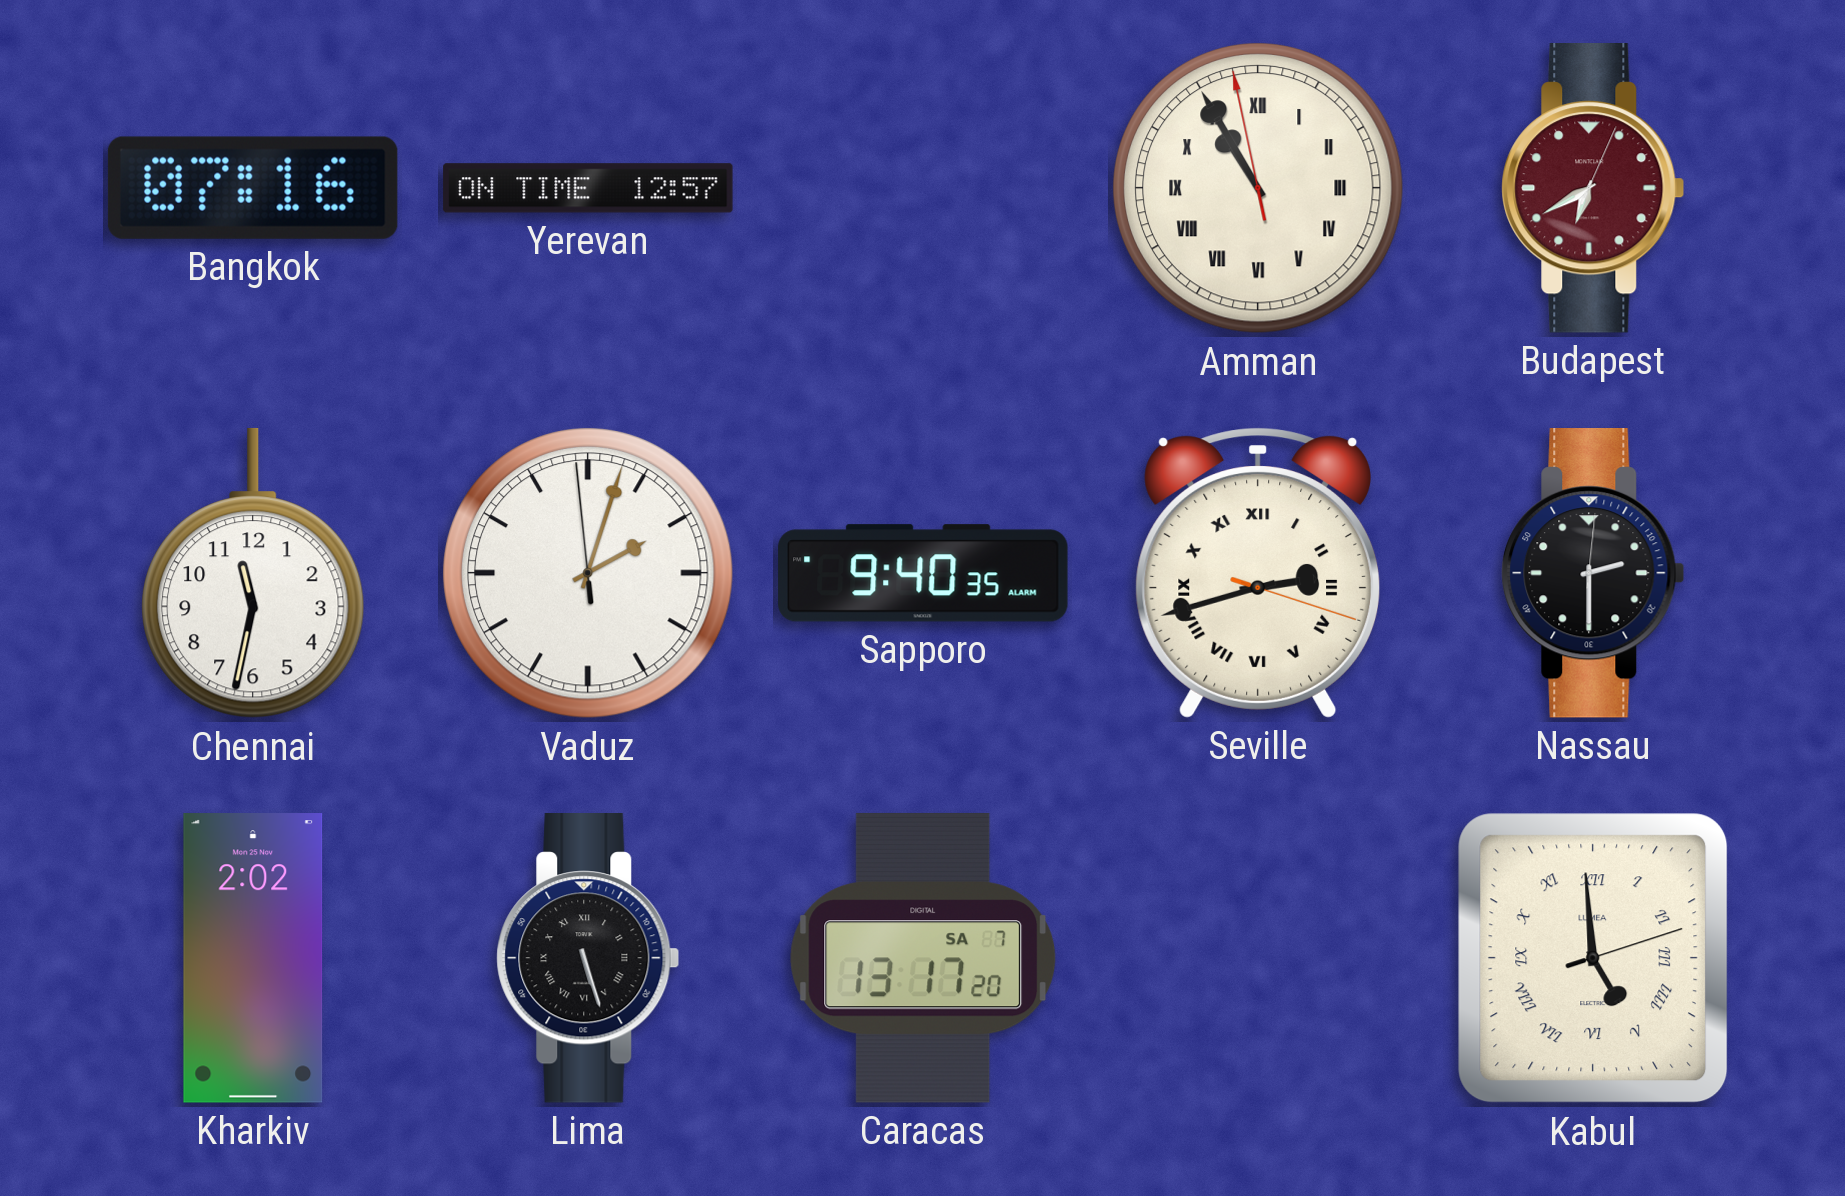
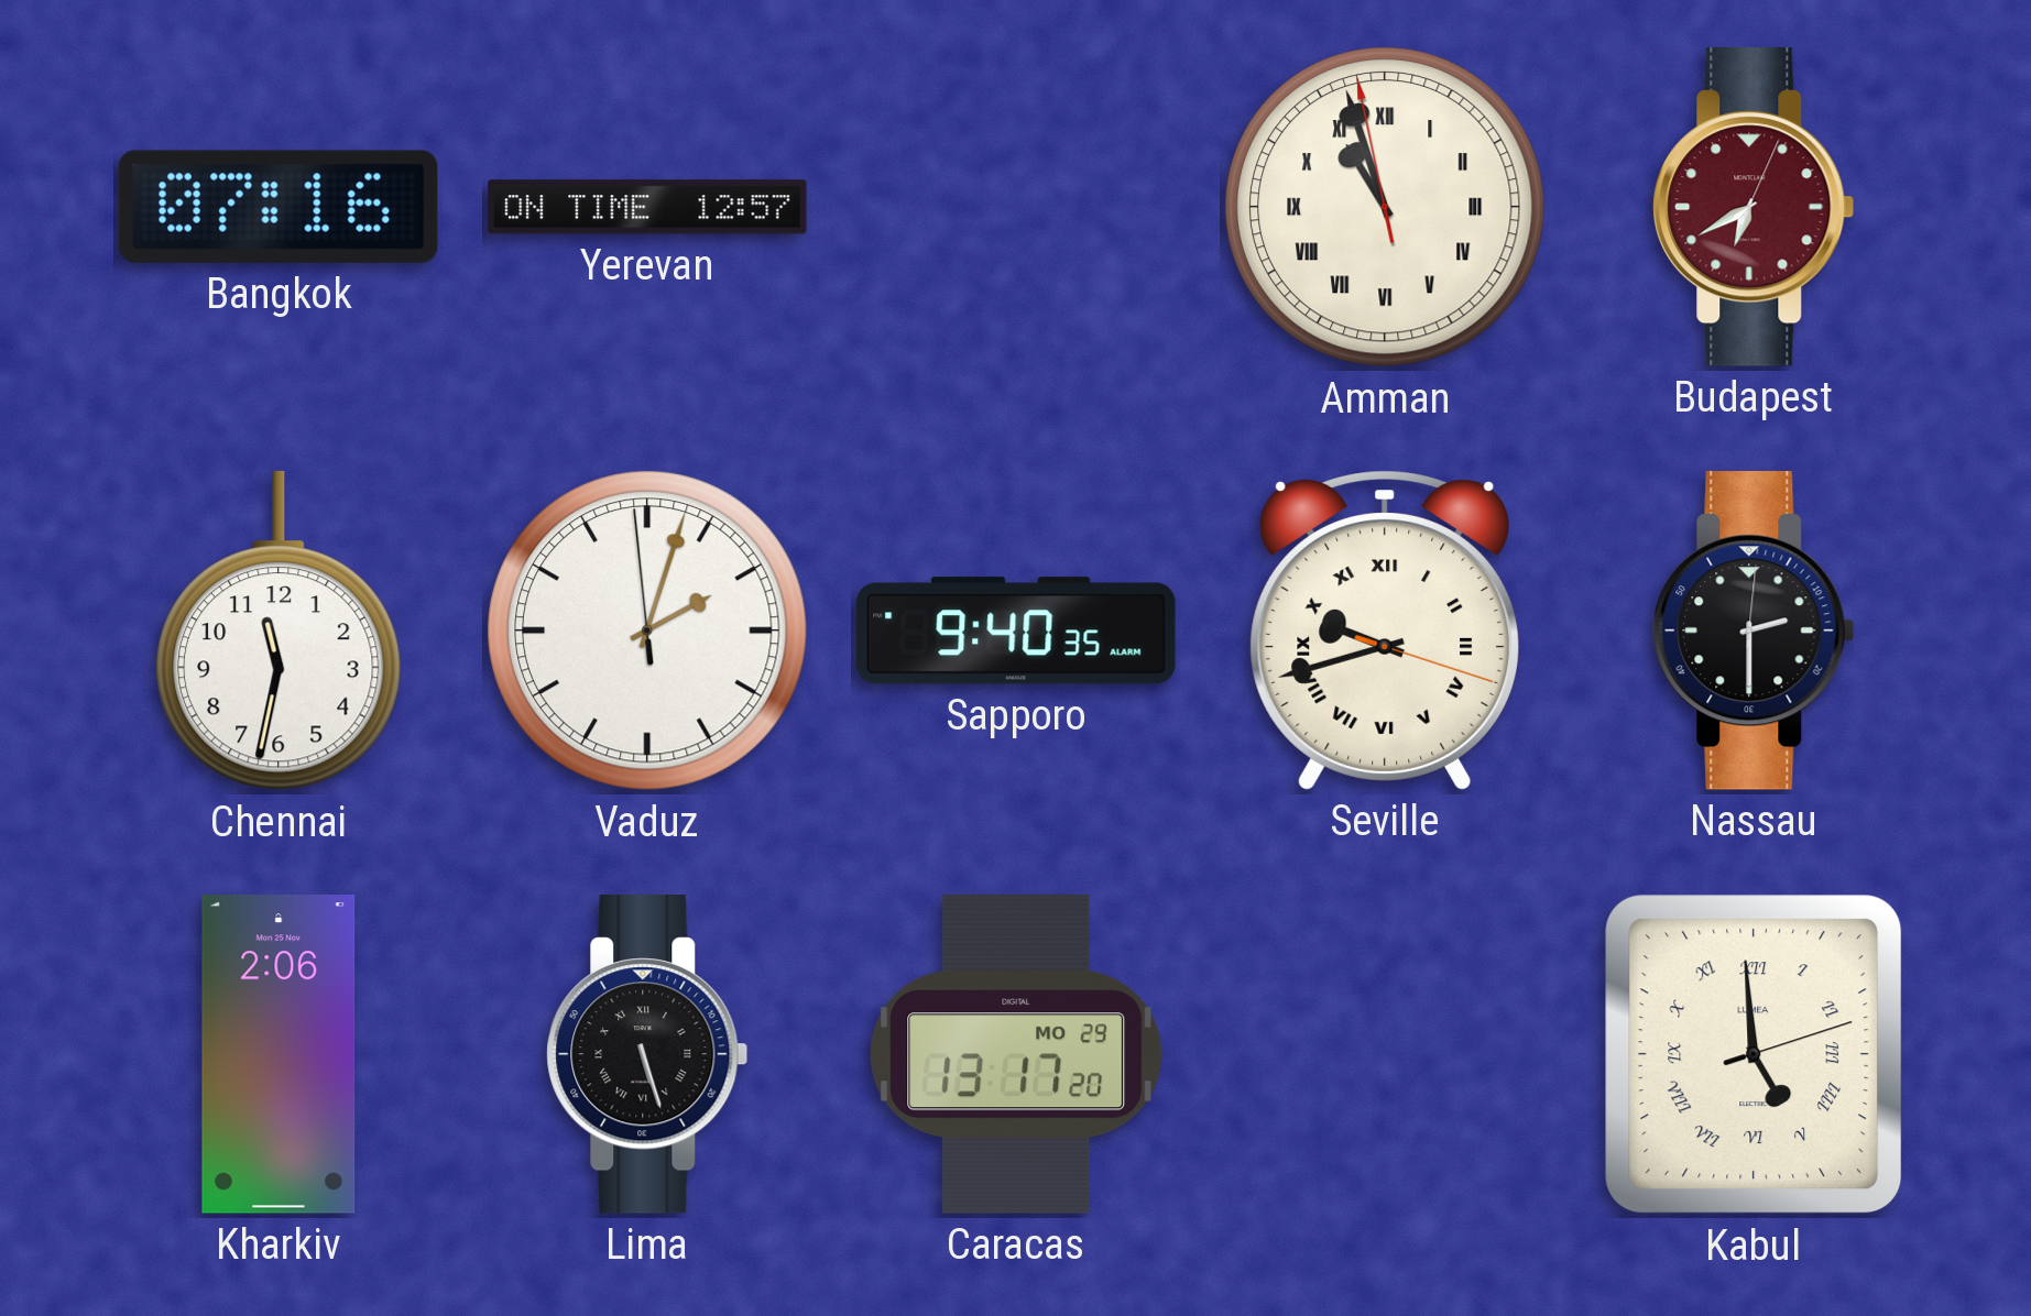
Amman: 10:54 -> 10:56
Seville: 2:42 -> 9:42
Kharkiv: 2:02 -> 2:06
Caracas date: SA 7 -> MO 29
